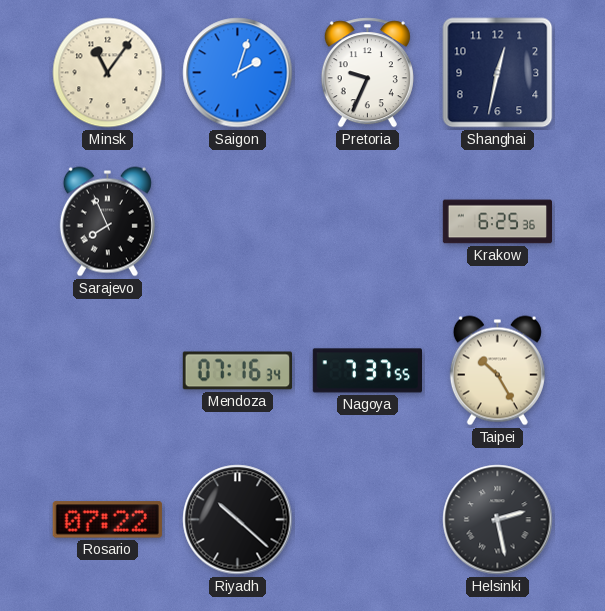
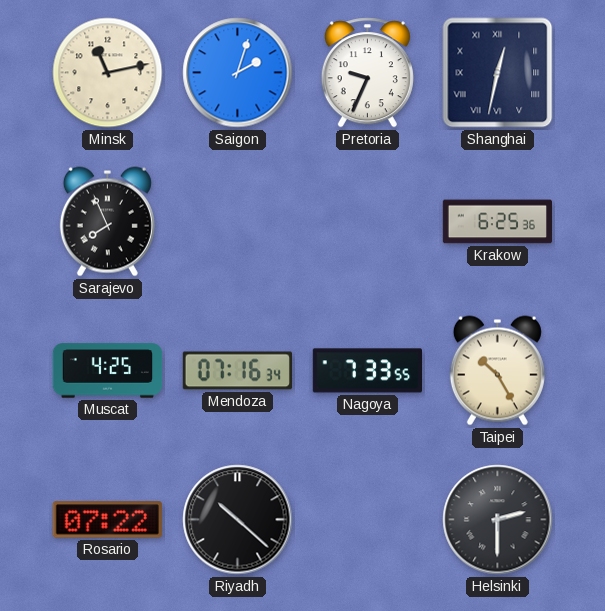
Minsk: 11:06 -> 11:13
Shanghai numerals: Arabic -> Roman
Muscat: none -> 4:25
Nagoya: 7:37 -> 7:33
Helsinki: 2:28 -> 2:30
